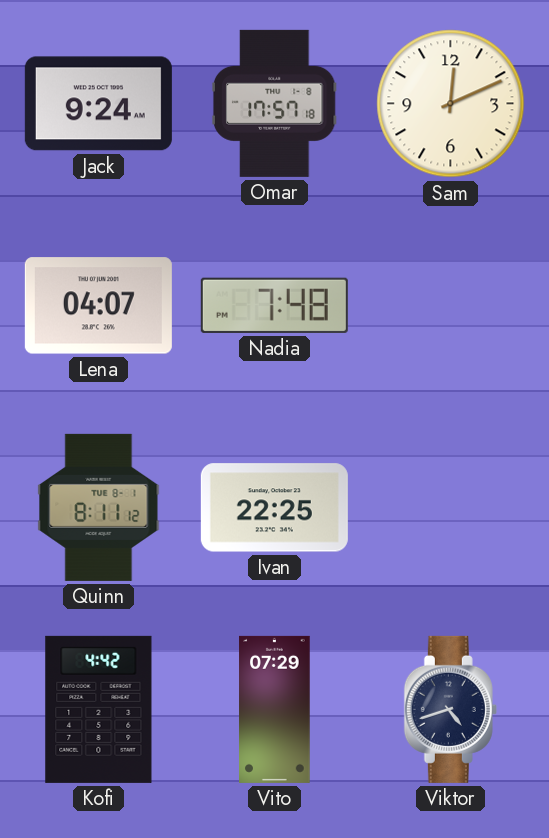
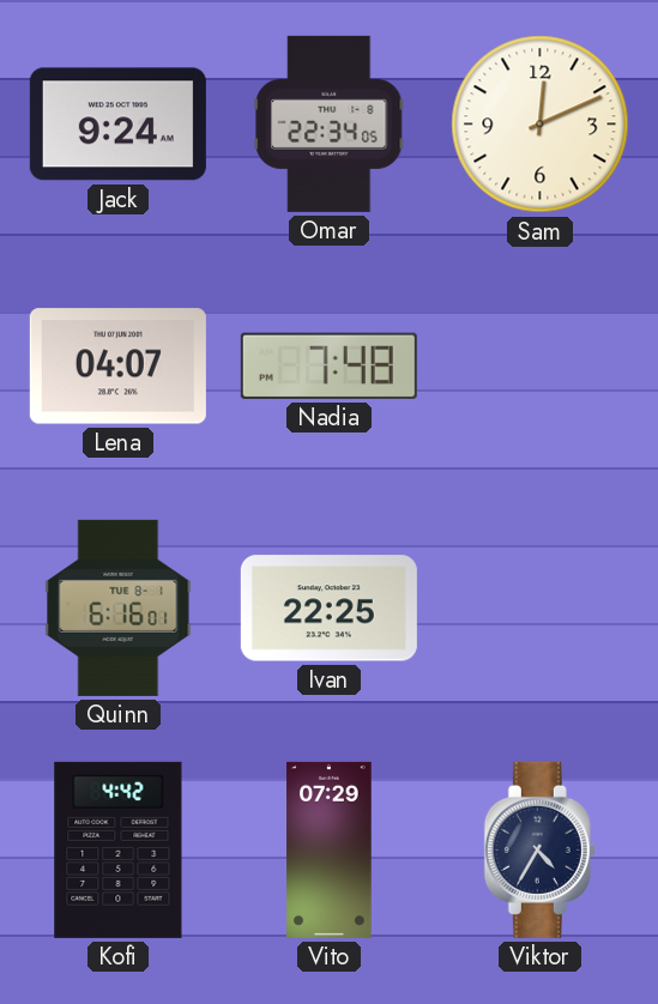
Omar: 17:57 -> 22:34
Quinn: 8:11 -> 6:16
Viktor: 4:42 -> 4:35
